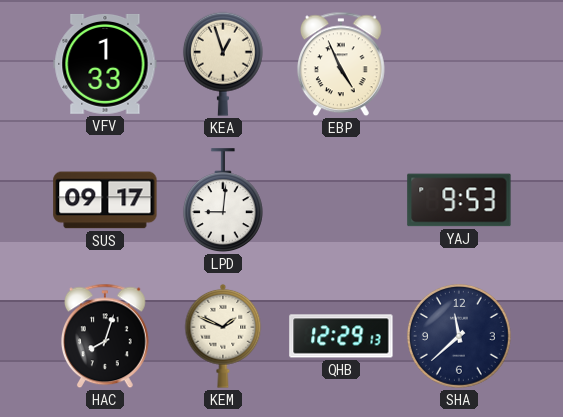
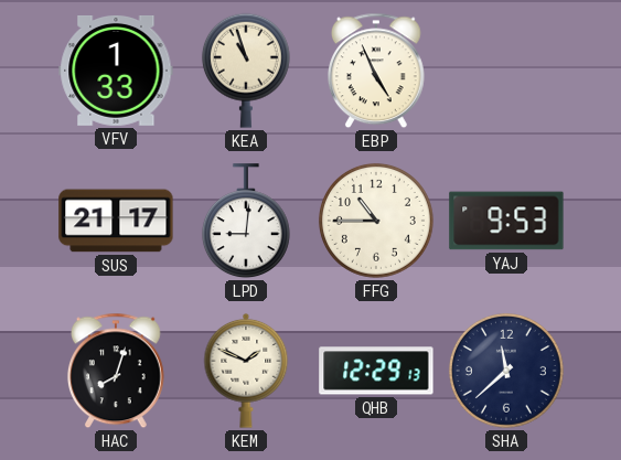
KEA: 12:57 -> 10:57
SUS: 09:17 -> 21:17
FFG: none -> 10:45
